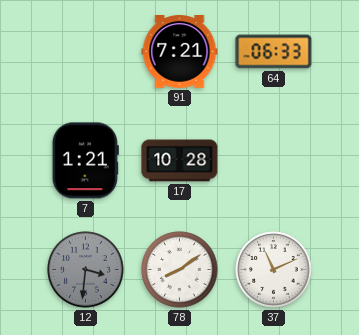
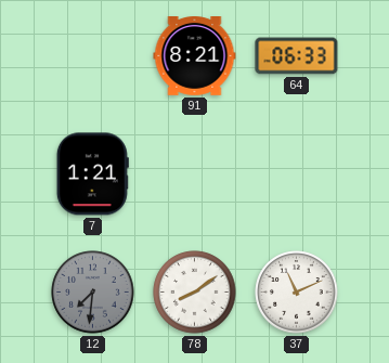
91: 7:21 -> 8:21
17: 10:28 -> none
12: 3:31 -> 7:31
